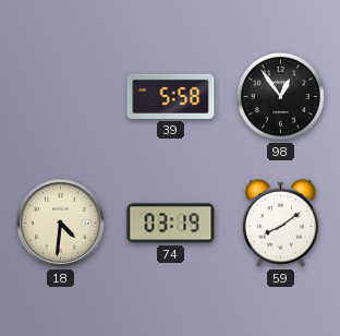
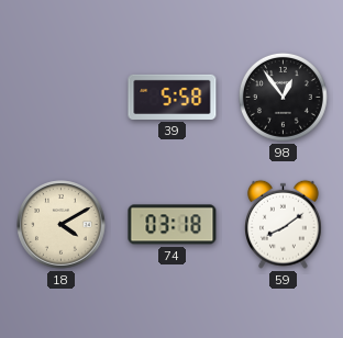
18: 4:31 -> 4:10
74: 03:19 -> 03:18
